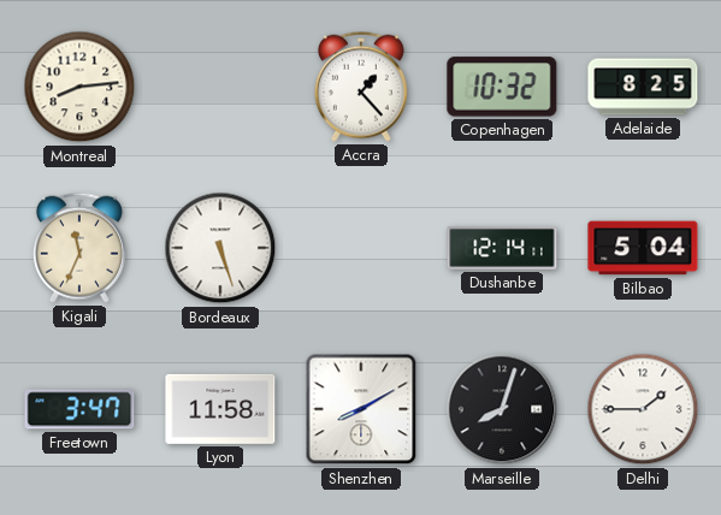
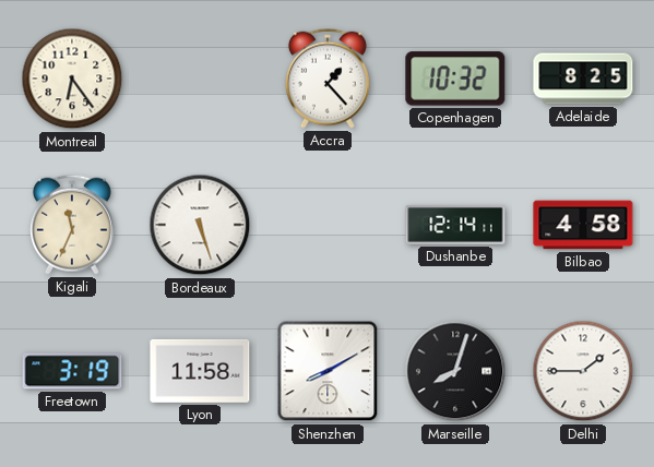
Montreal: 8:14 -> 6:24
Bilbao: 5:04 -> 4:58
Freetown: 3:47 -> 3:19
